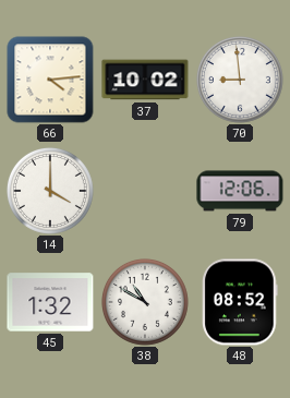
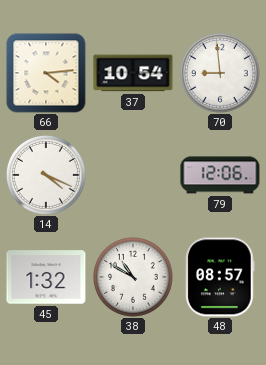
37: 10:02 -> 10:54
14: 4:00 -> 4:19
48: 08:52 -> 08:57
